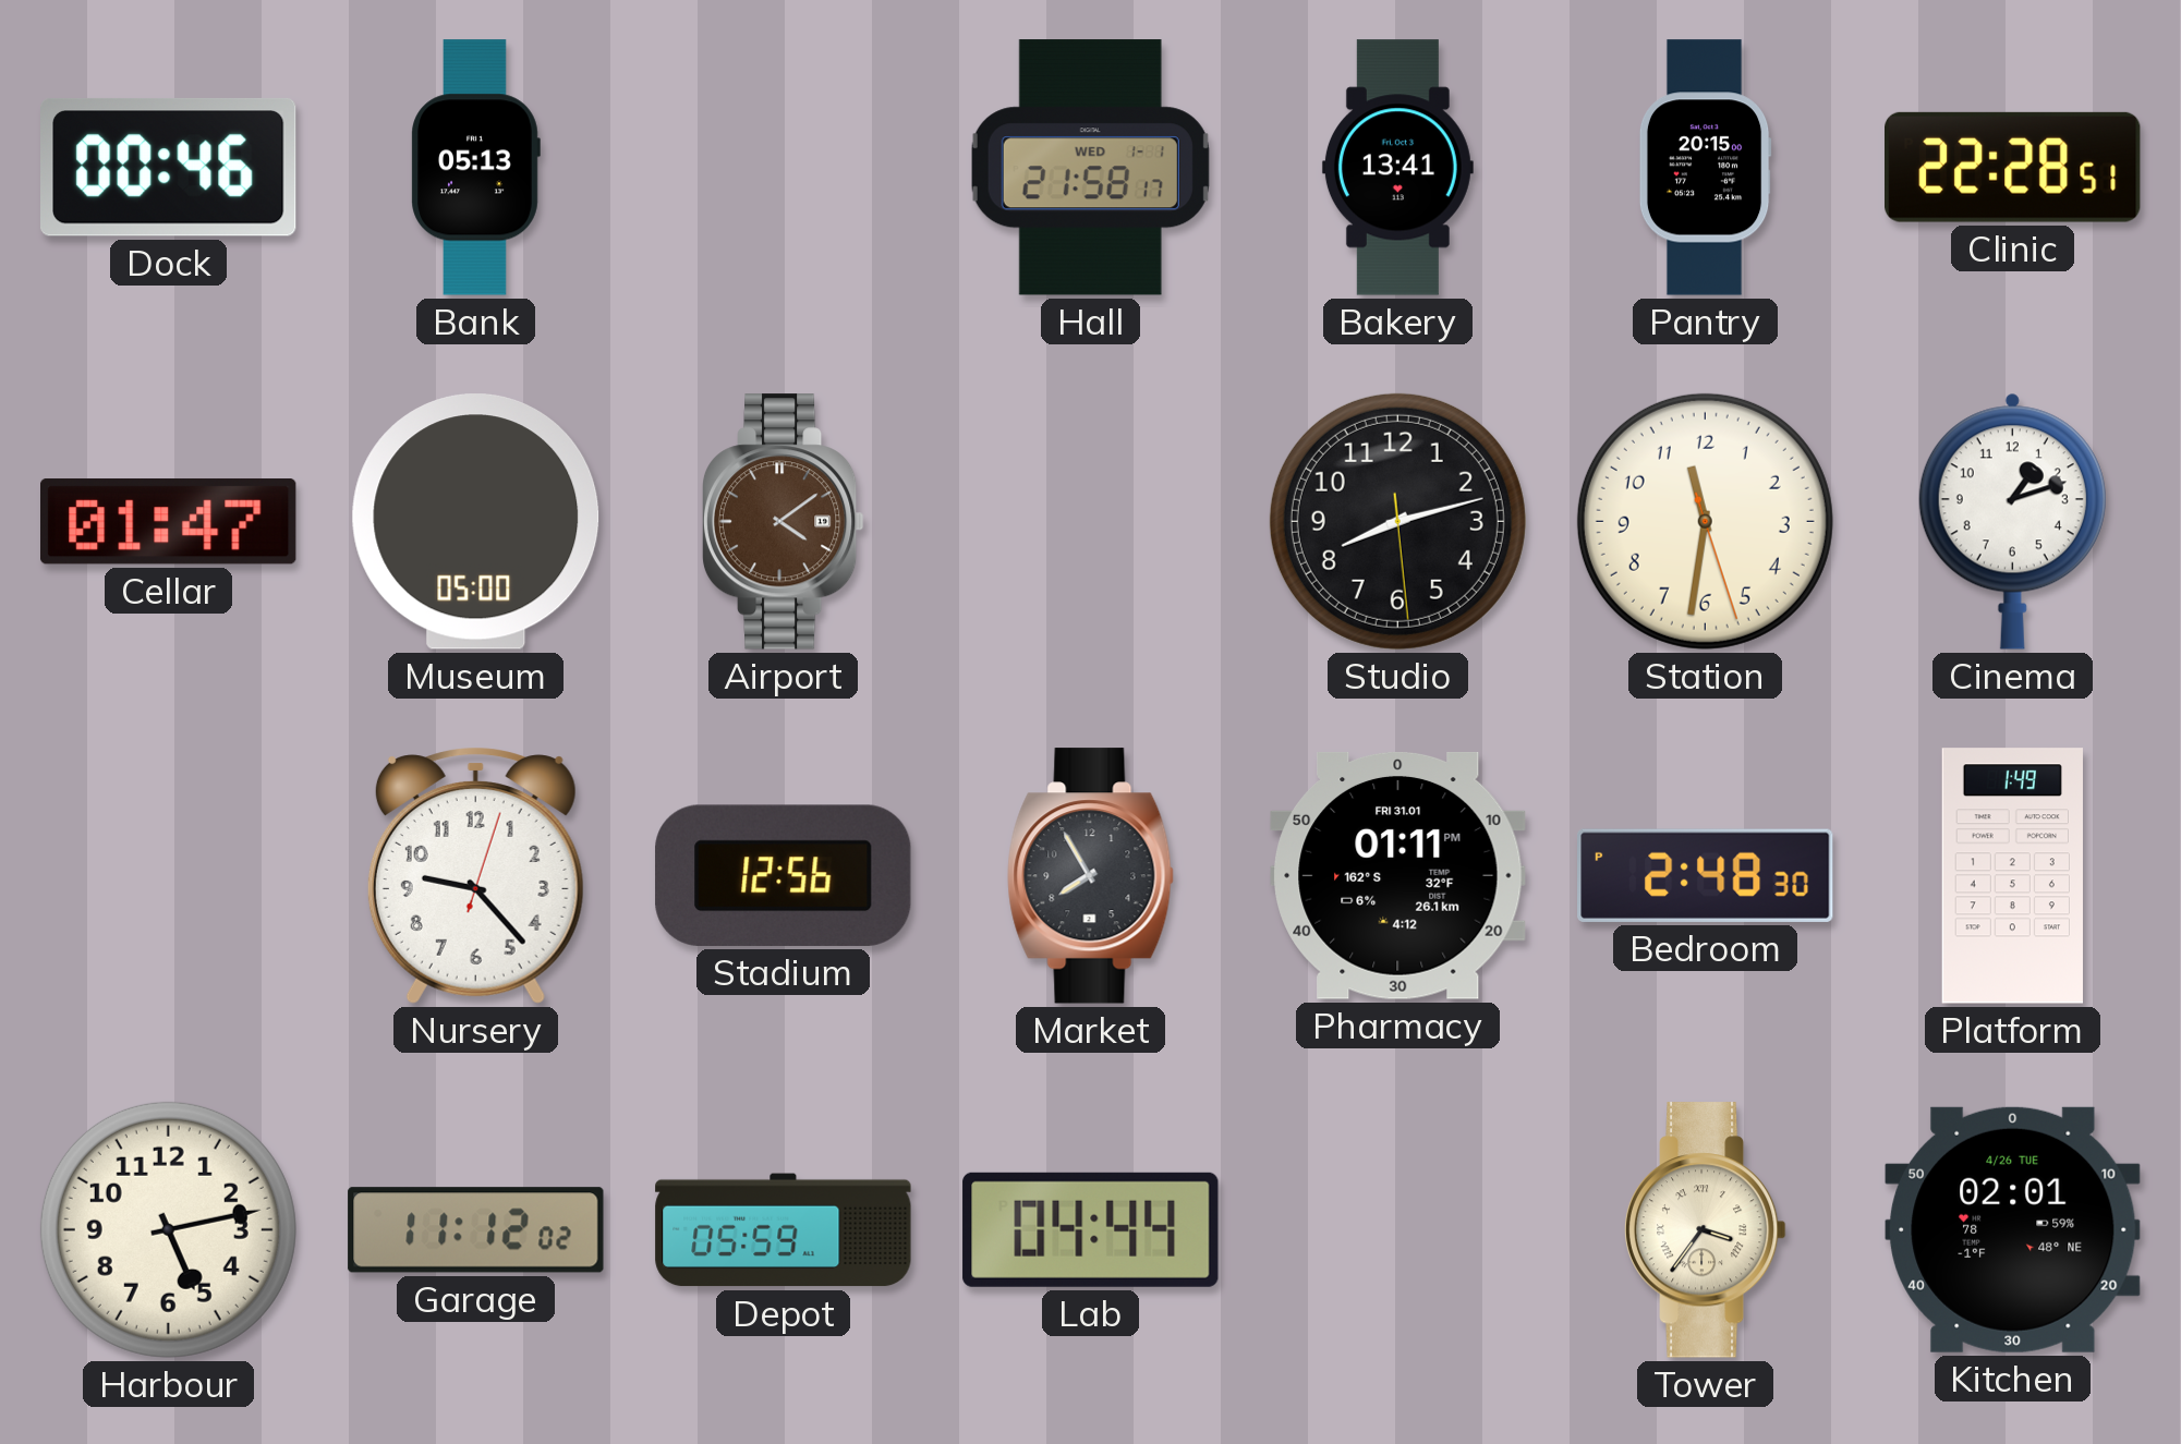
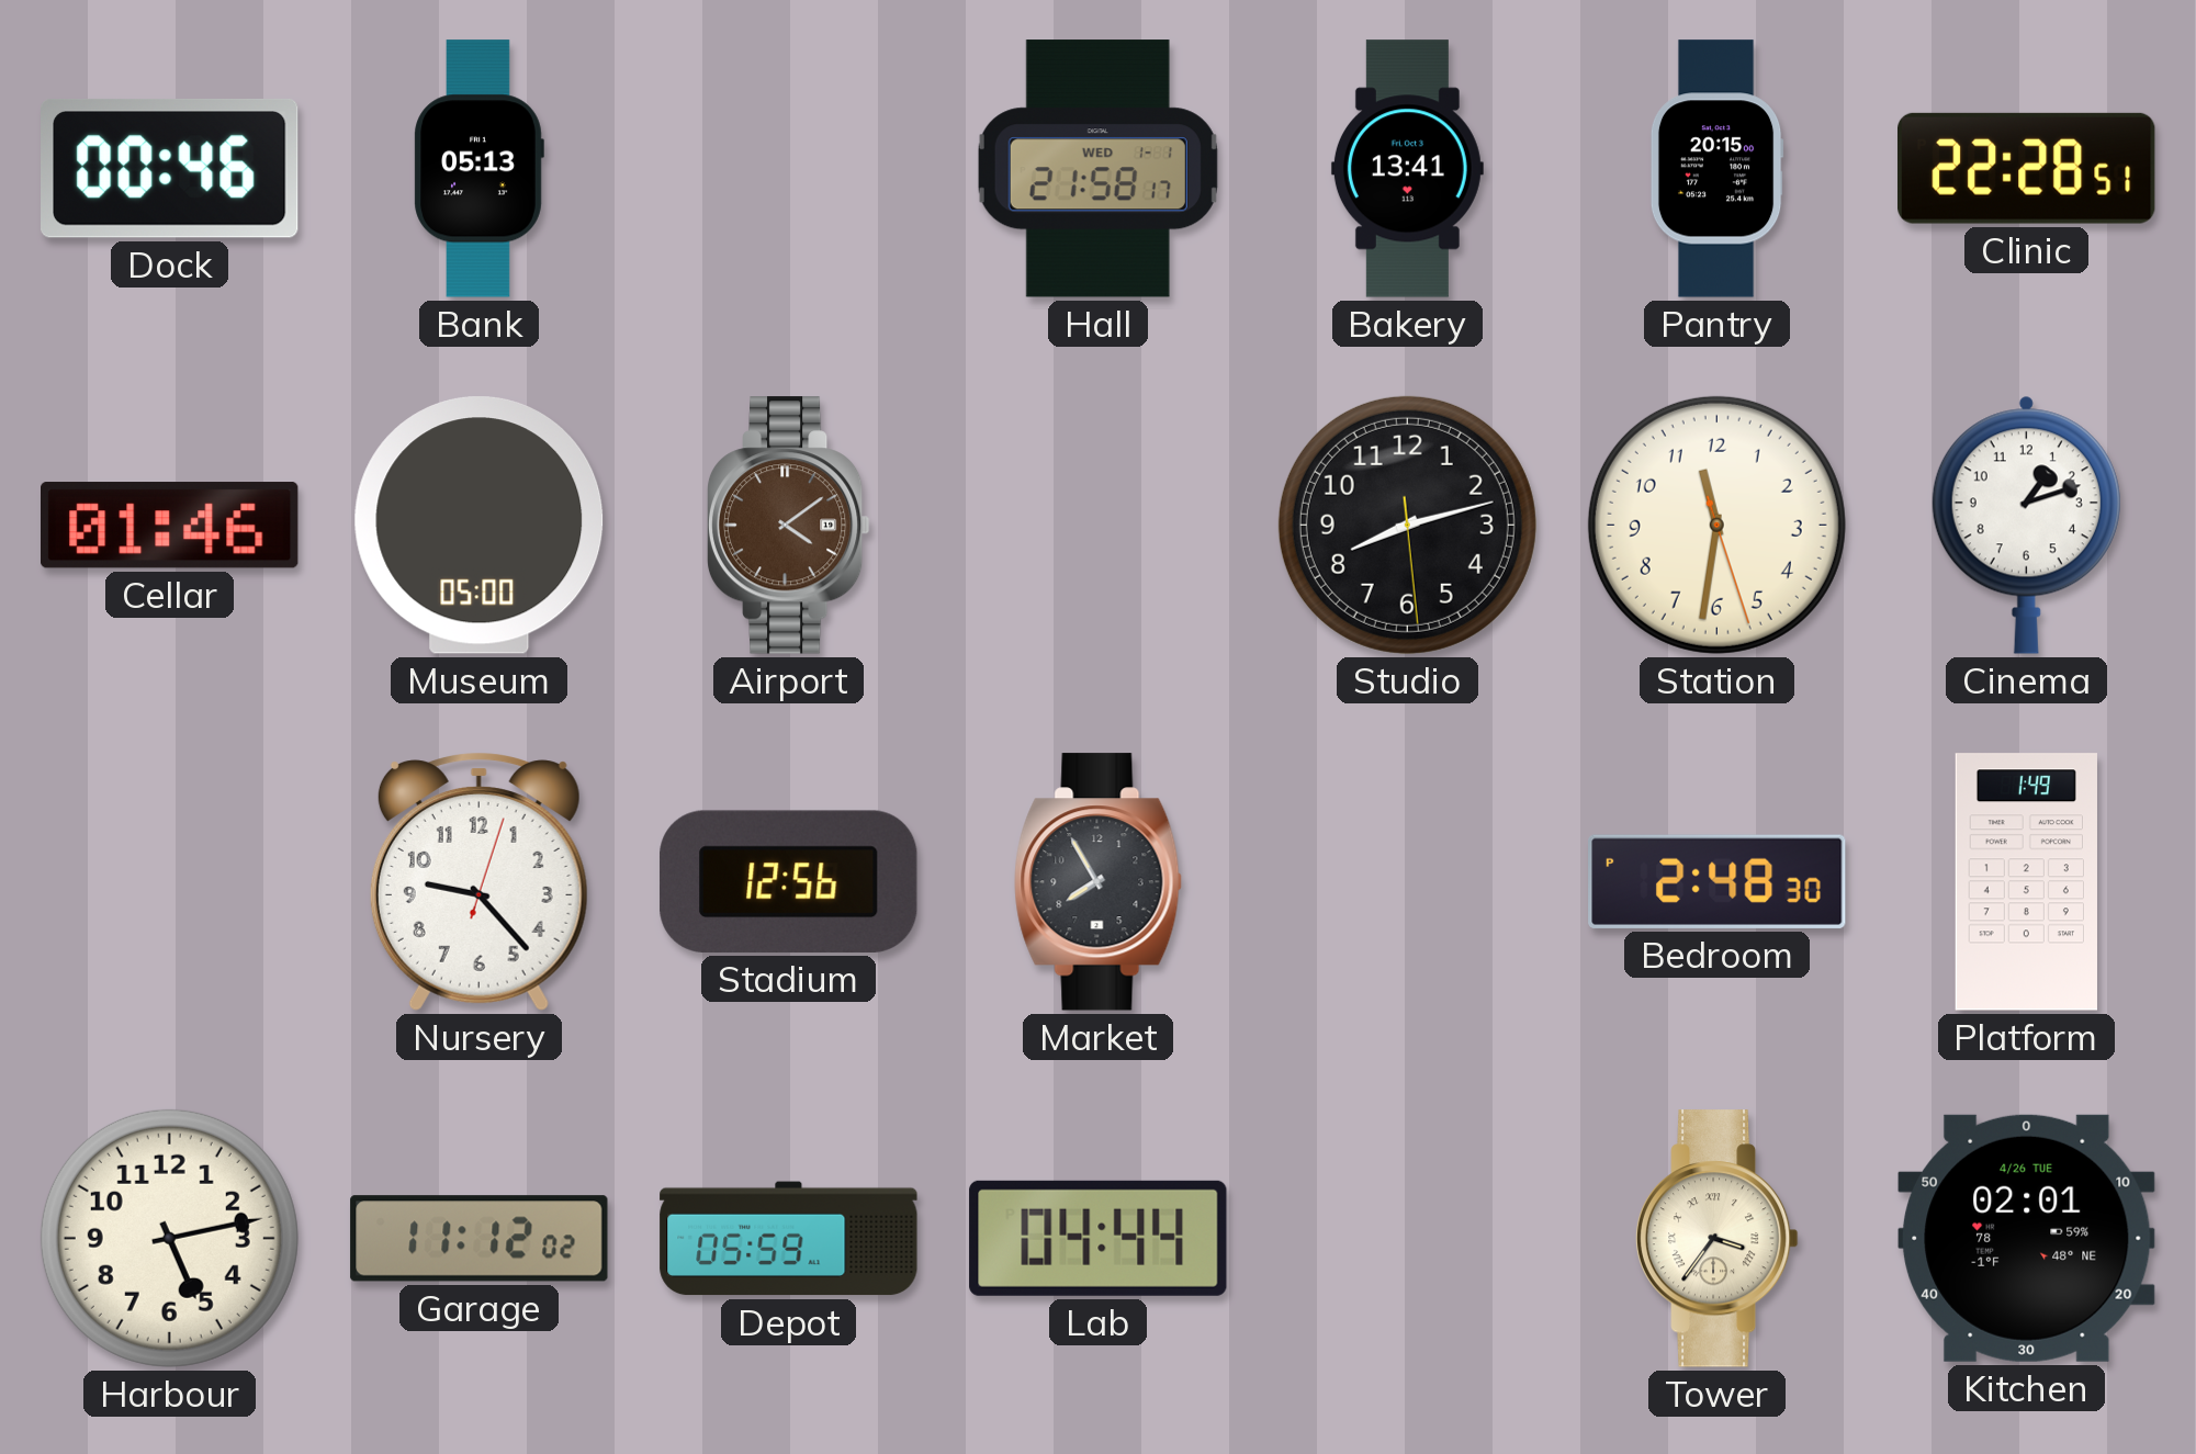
Cellar: 01:47 -> 01:46
Pharmacy: 01:11 -> none
